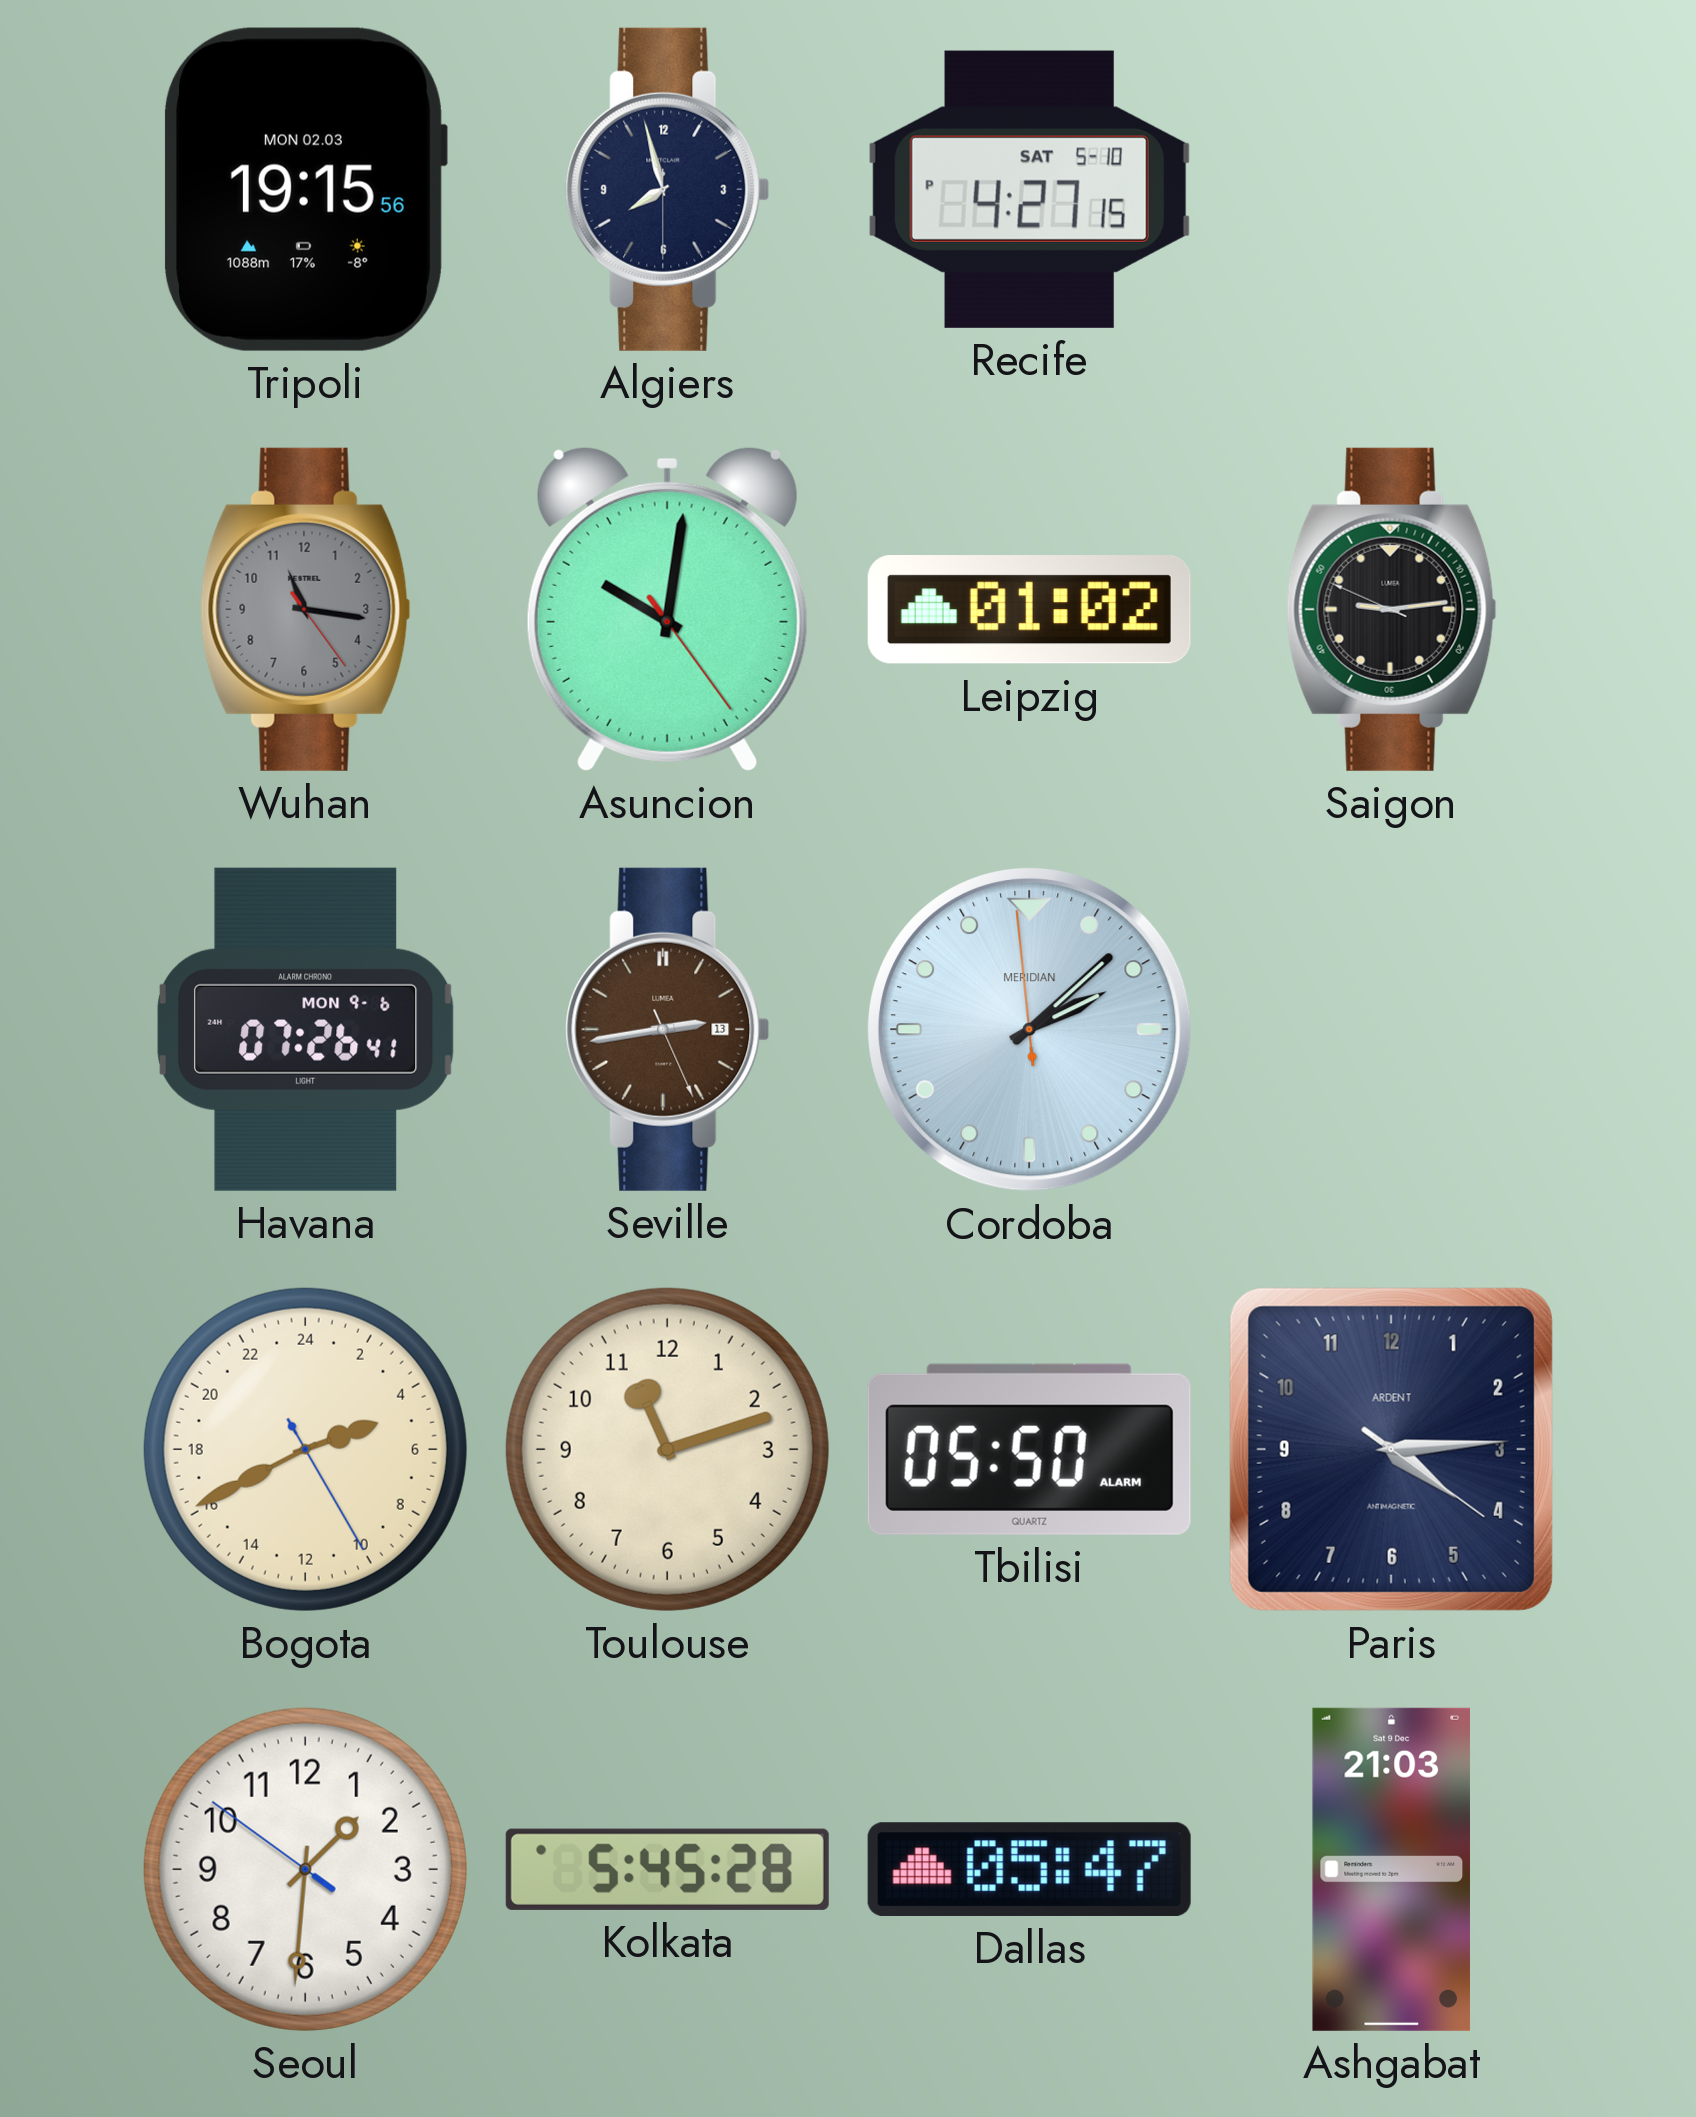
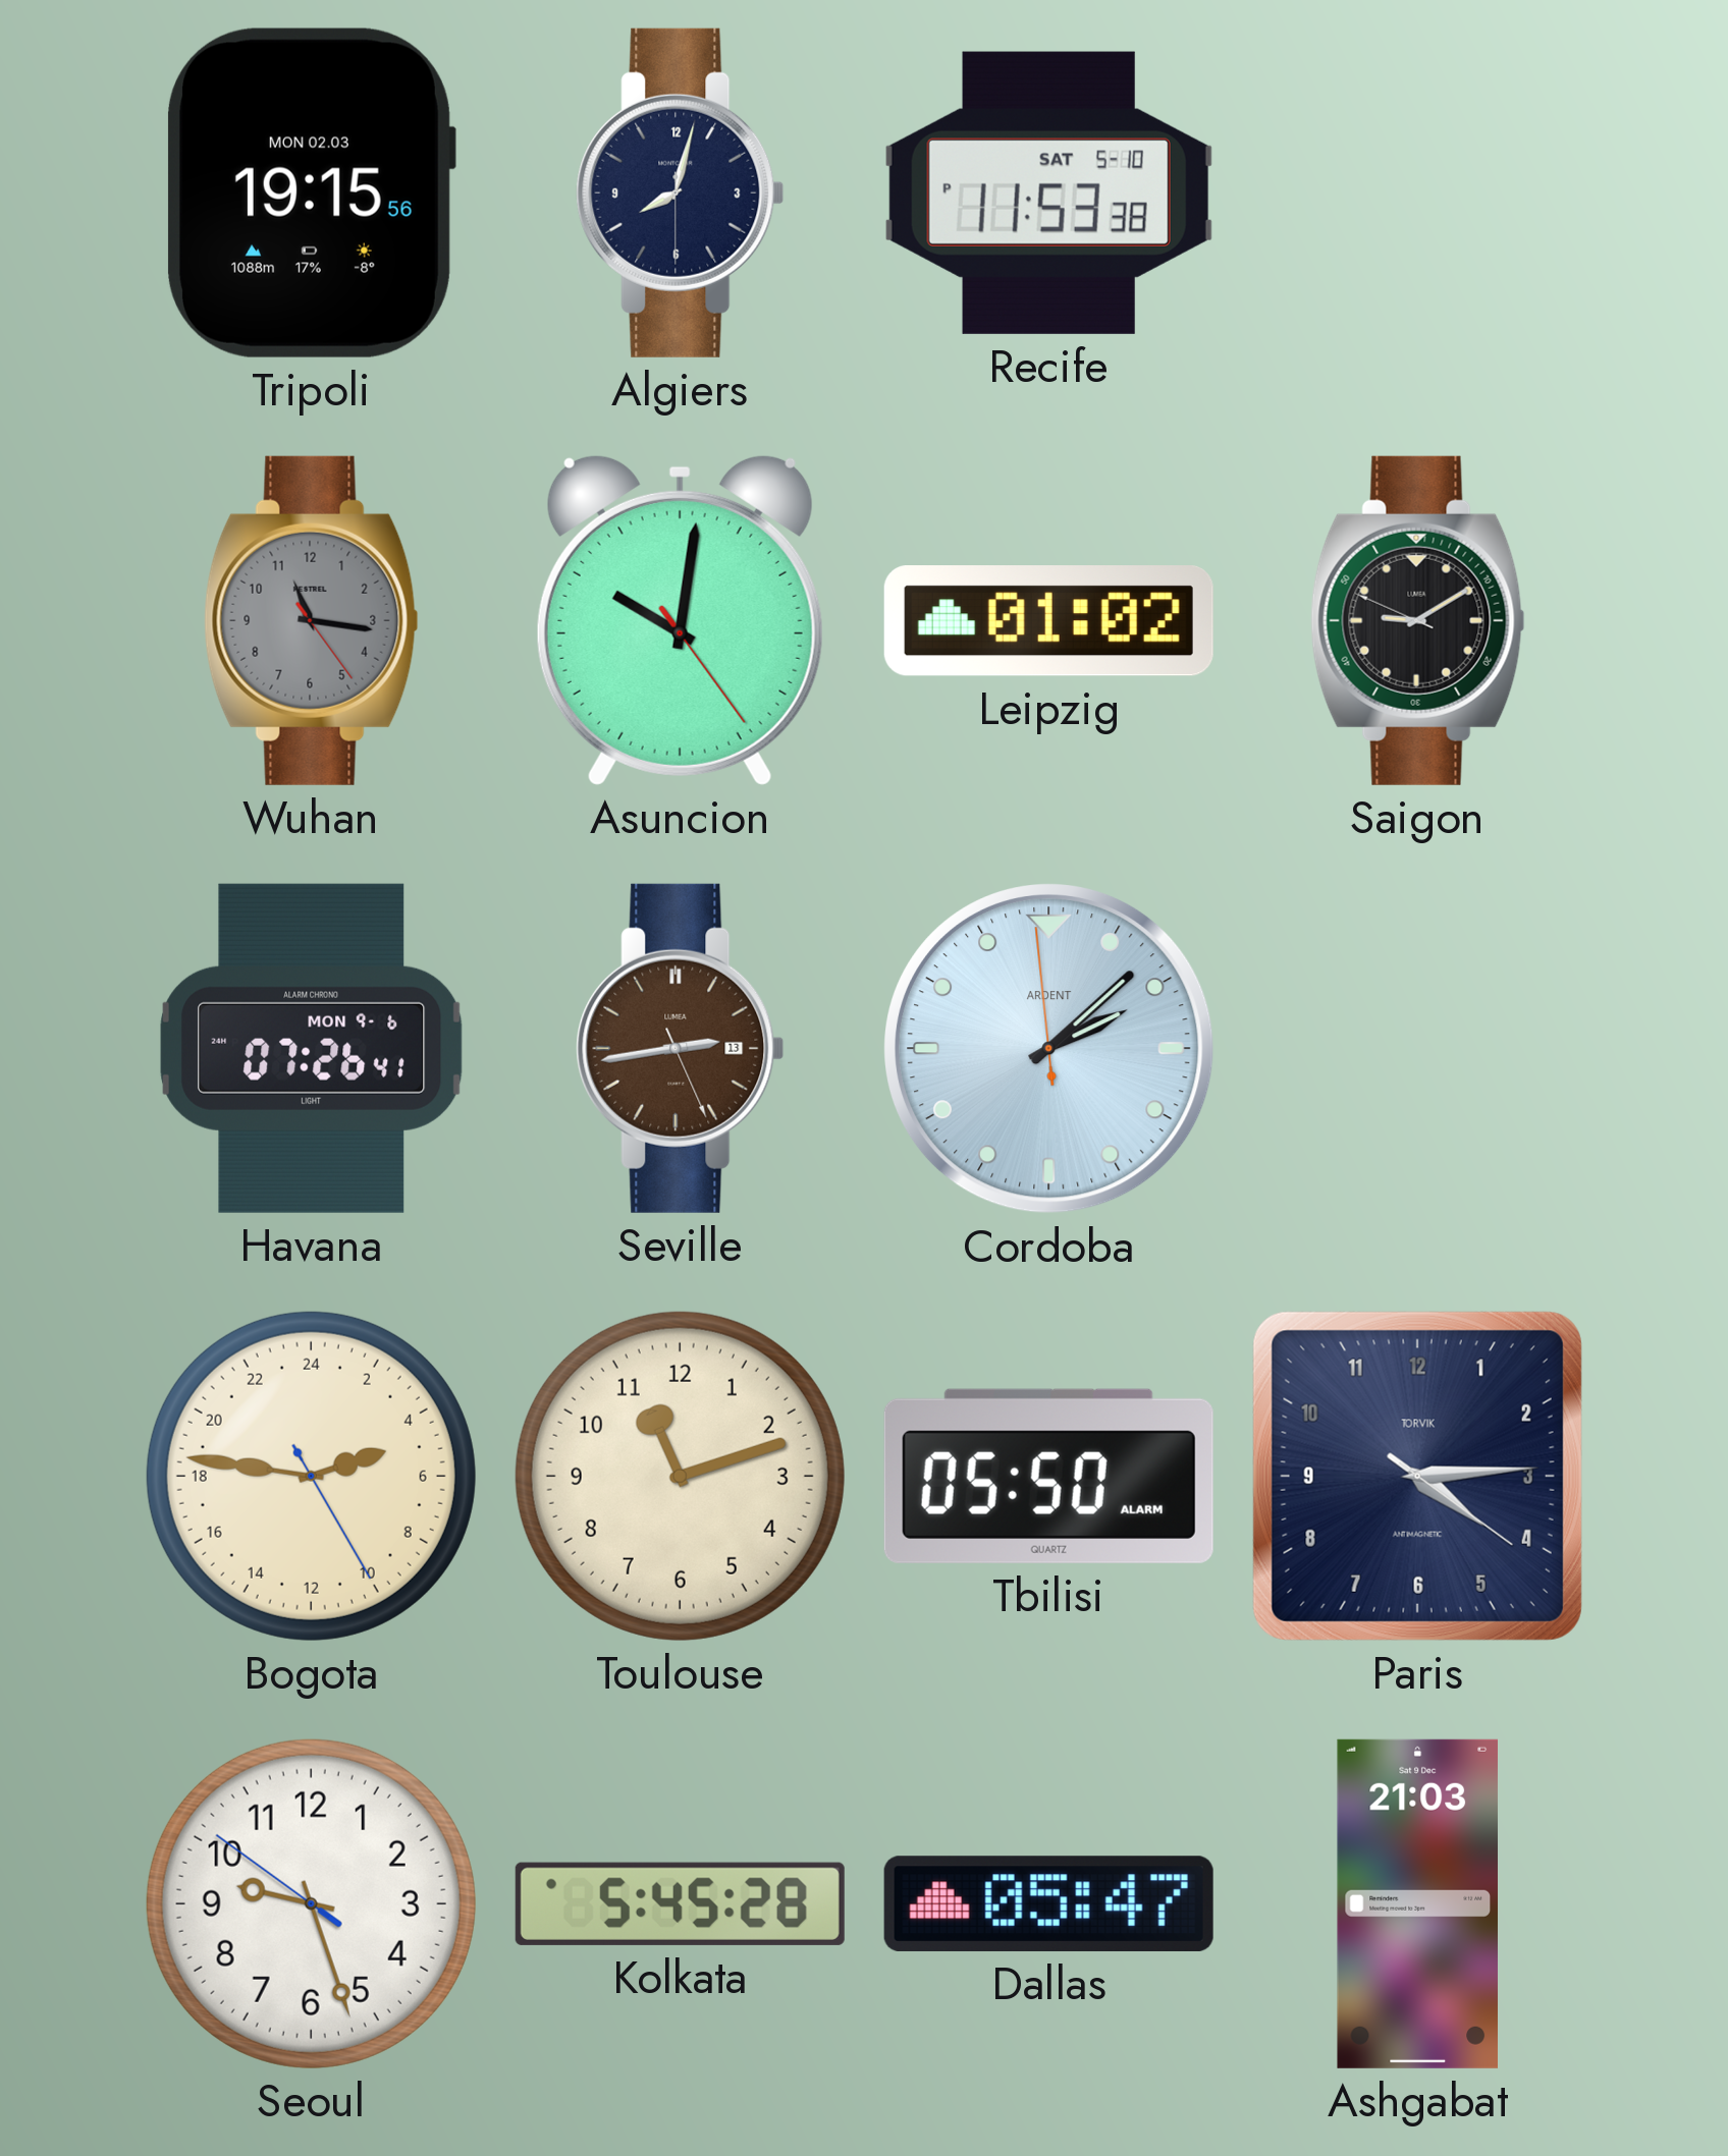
Algiers: 7:57 -> 8:02
Recife: 4:27 -> 11:53
Saigon: 9:13 -> 9:09
Cordoba brand: MERIDIAN -> ARDENT
Bogota: 4:40 -> 4:46
Paris brand: ARDENT -> TORVIK
Seoul: 1:30 -> 9:26
